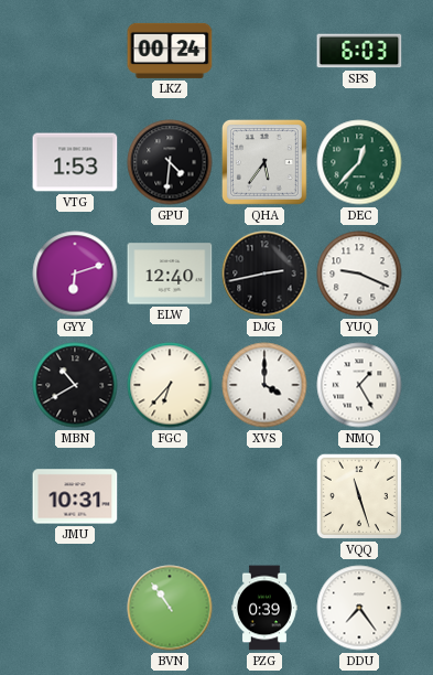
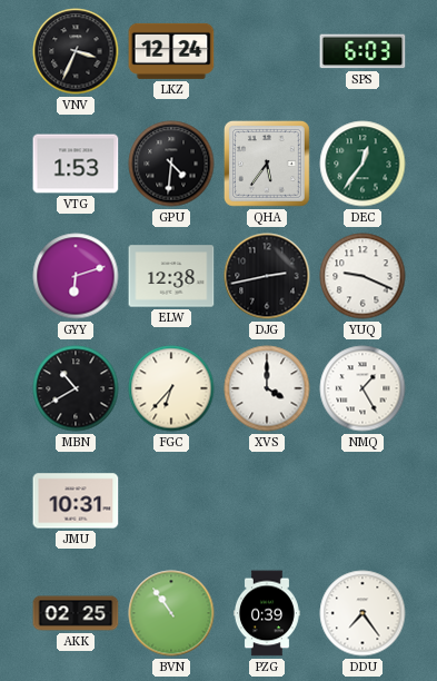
VNV: none -> 3:34
LKZ: 00:24 -> 12:24
DEC: 12:37 -> 12:36
ELW: 12:40 -> 12:38
VQQ: 11:27 -> none
AKK: none -> 02:25
